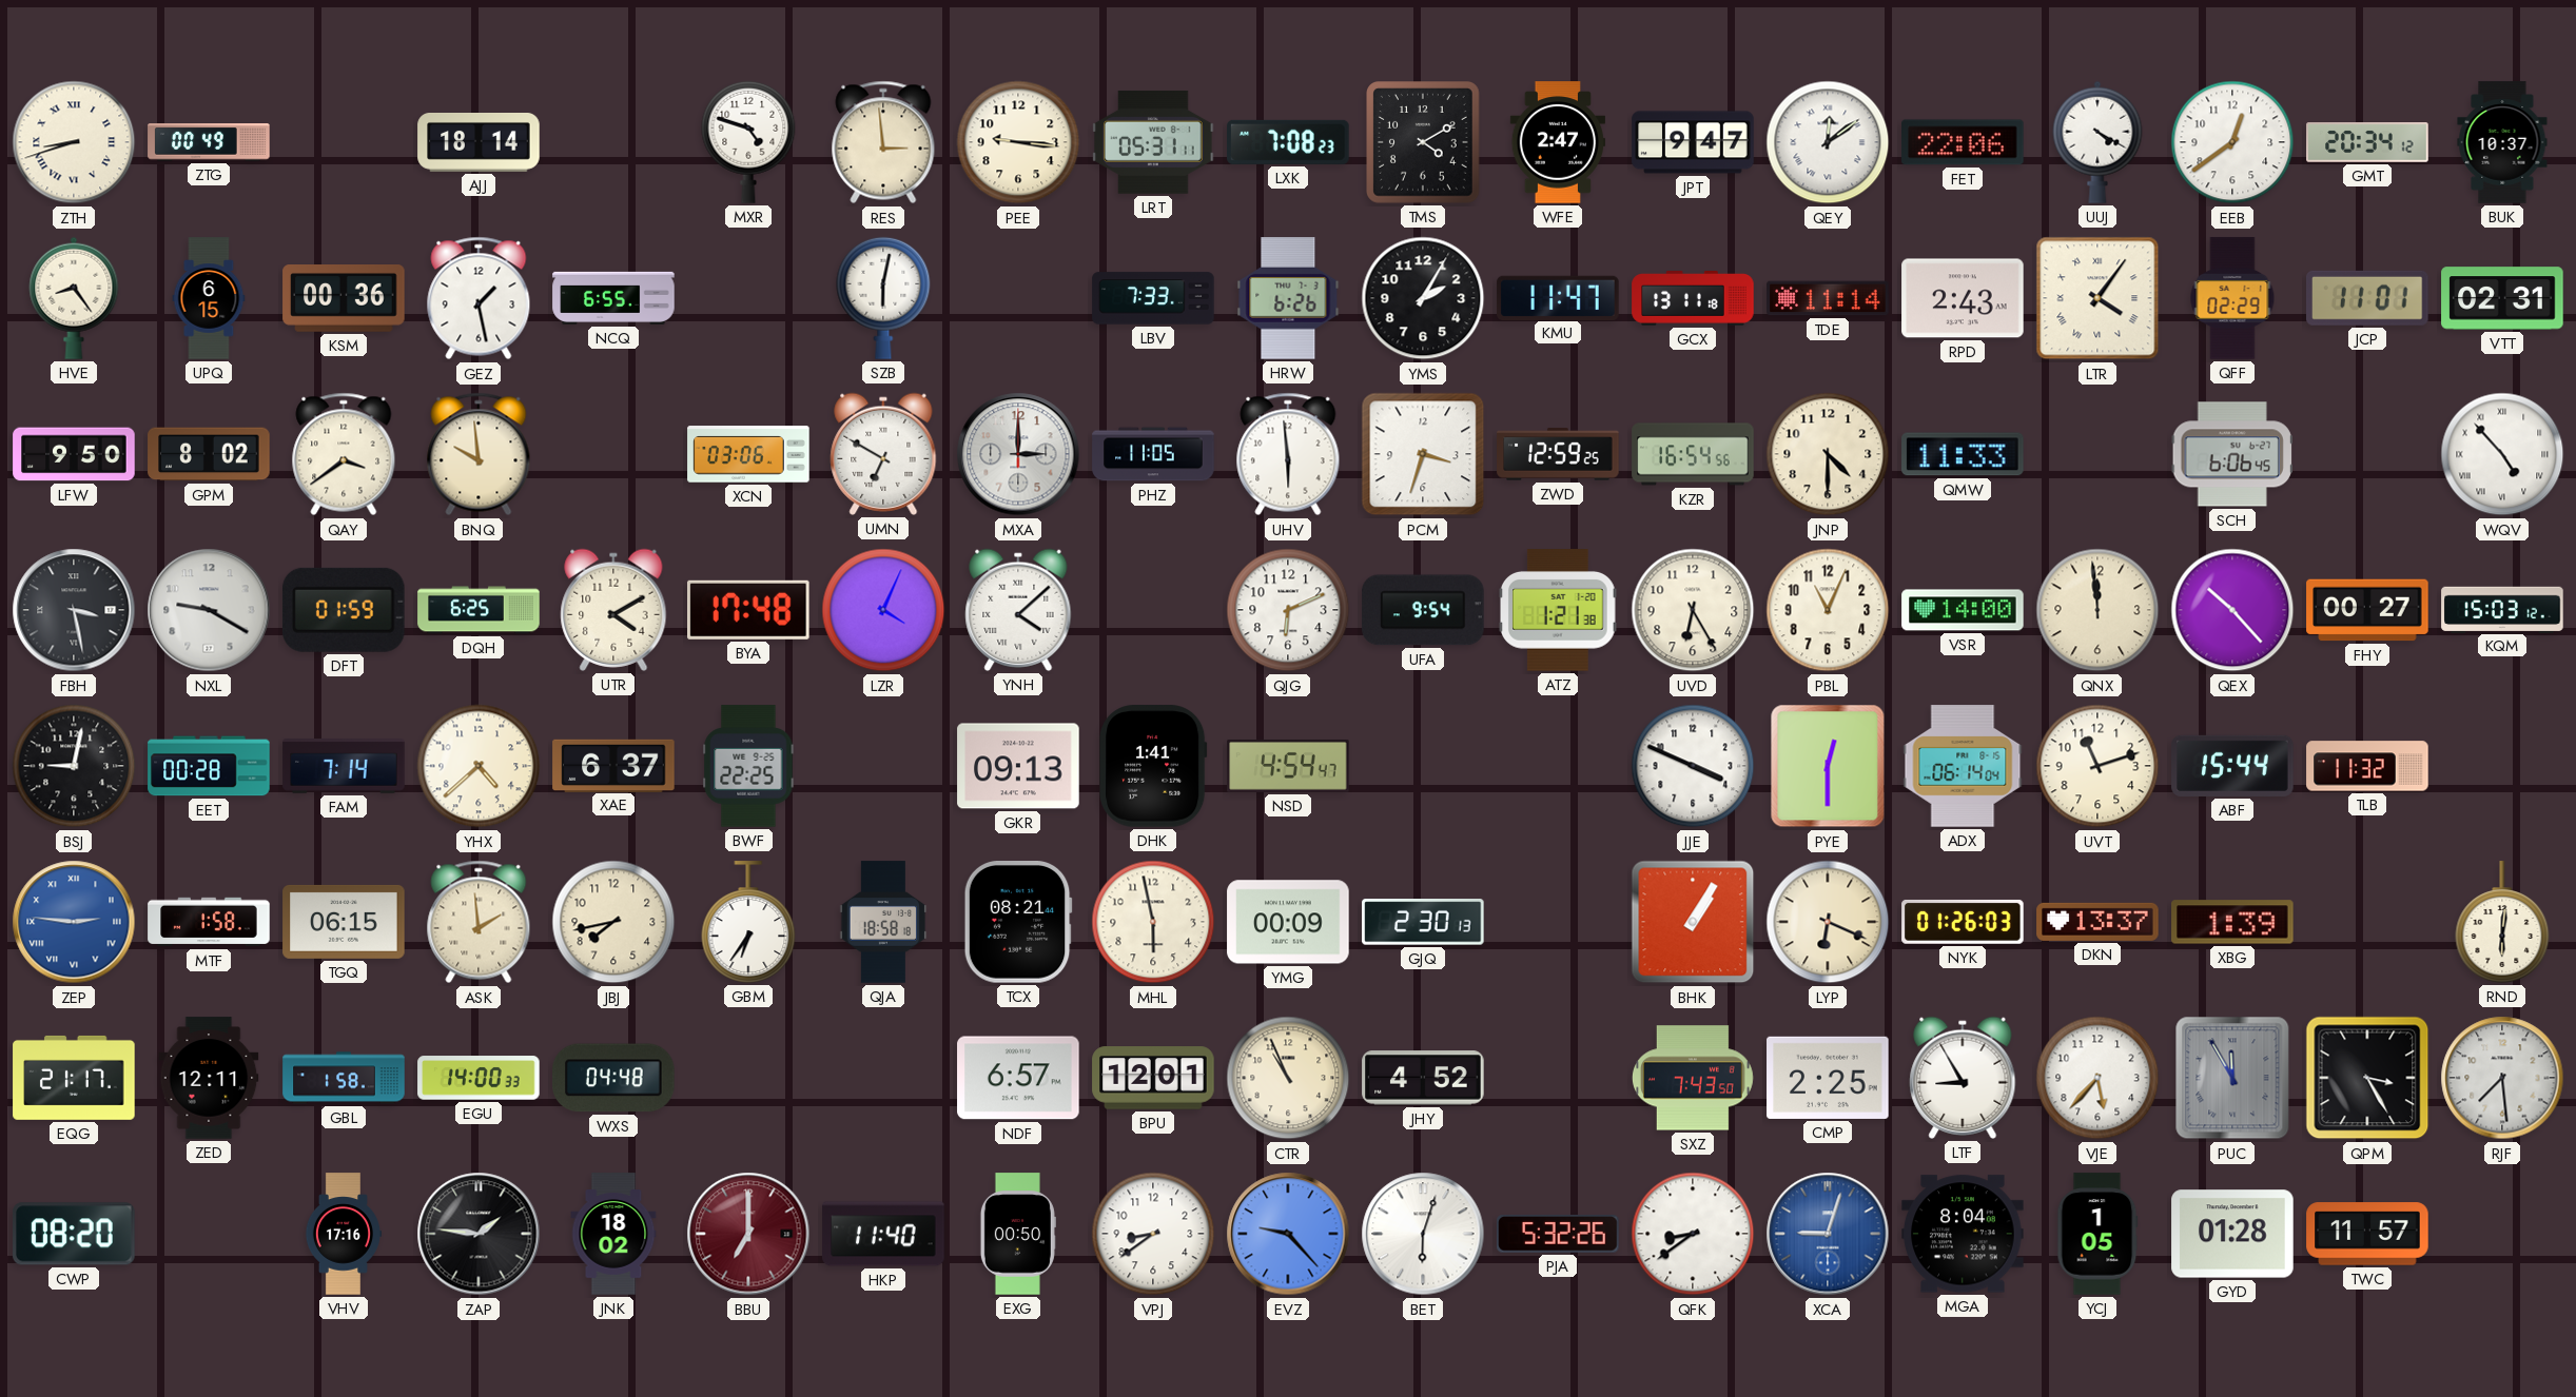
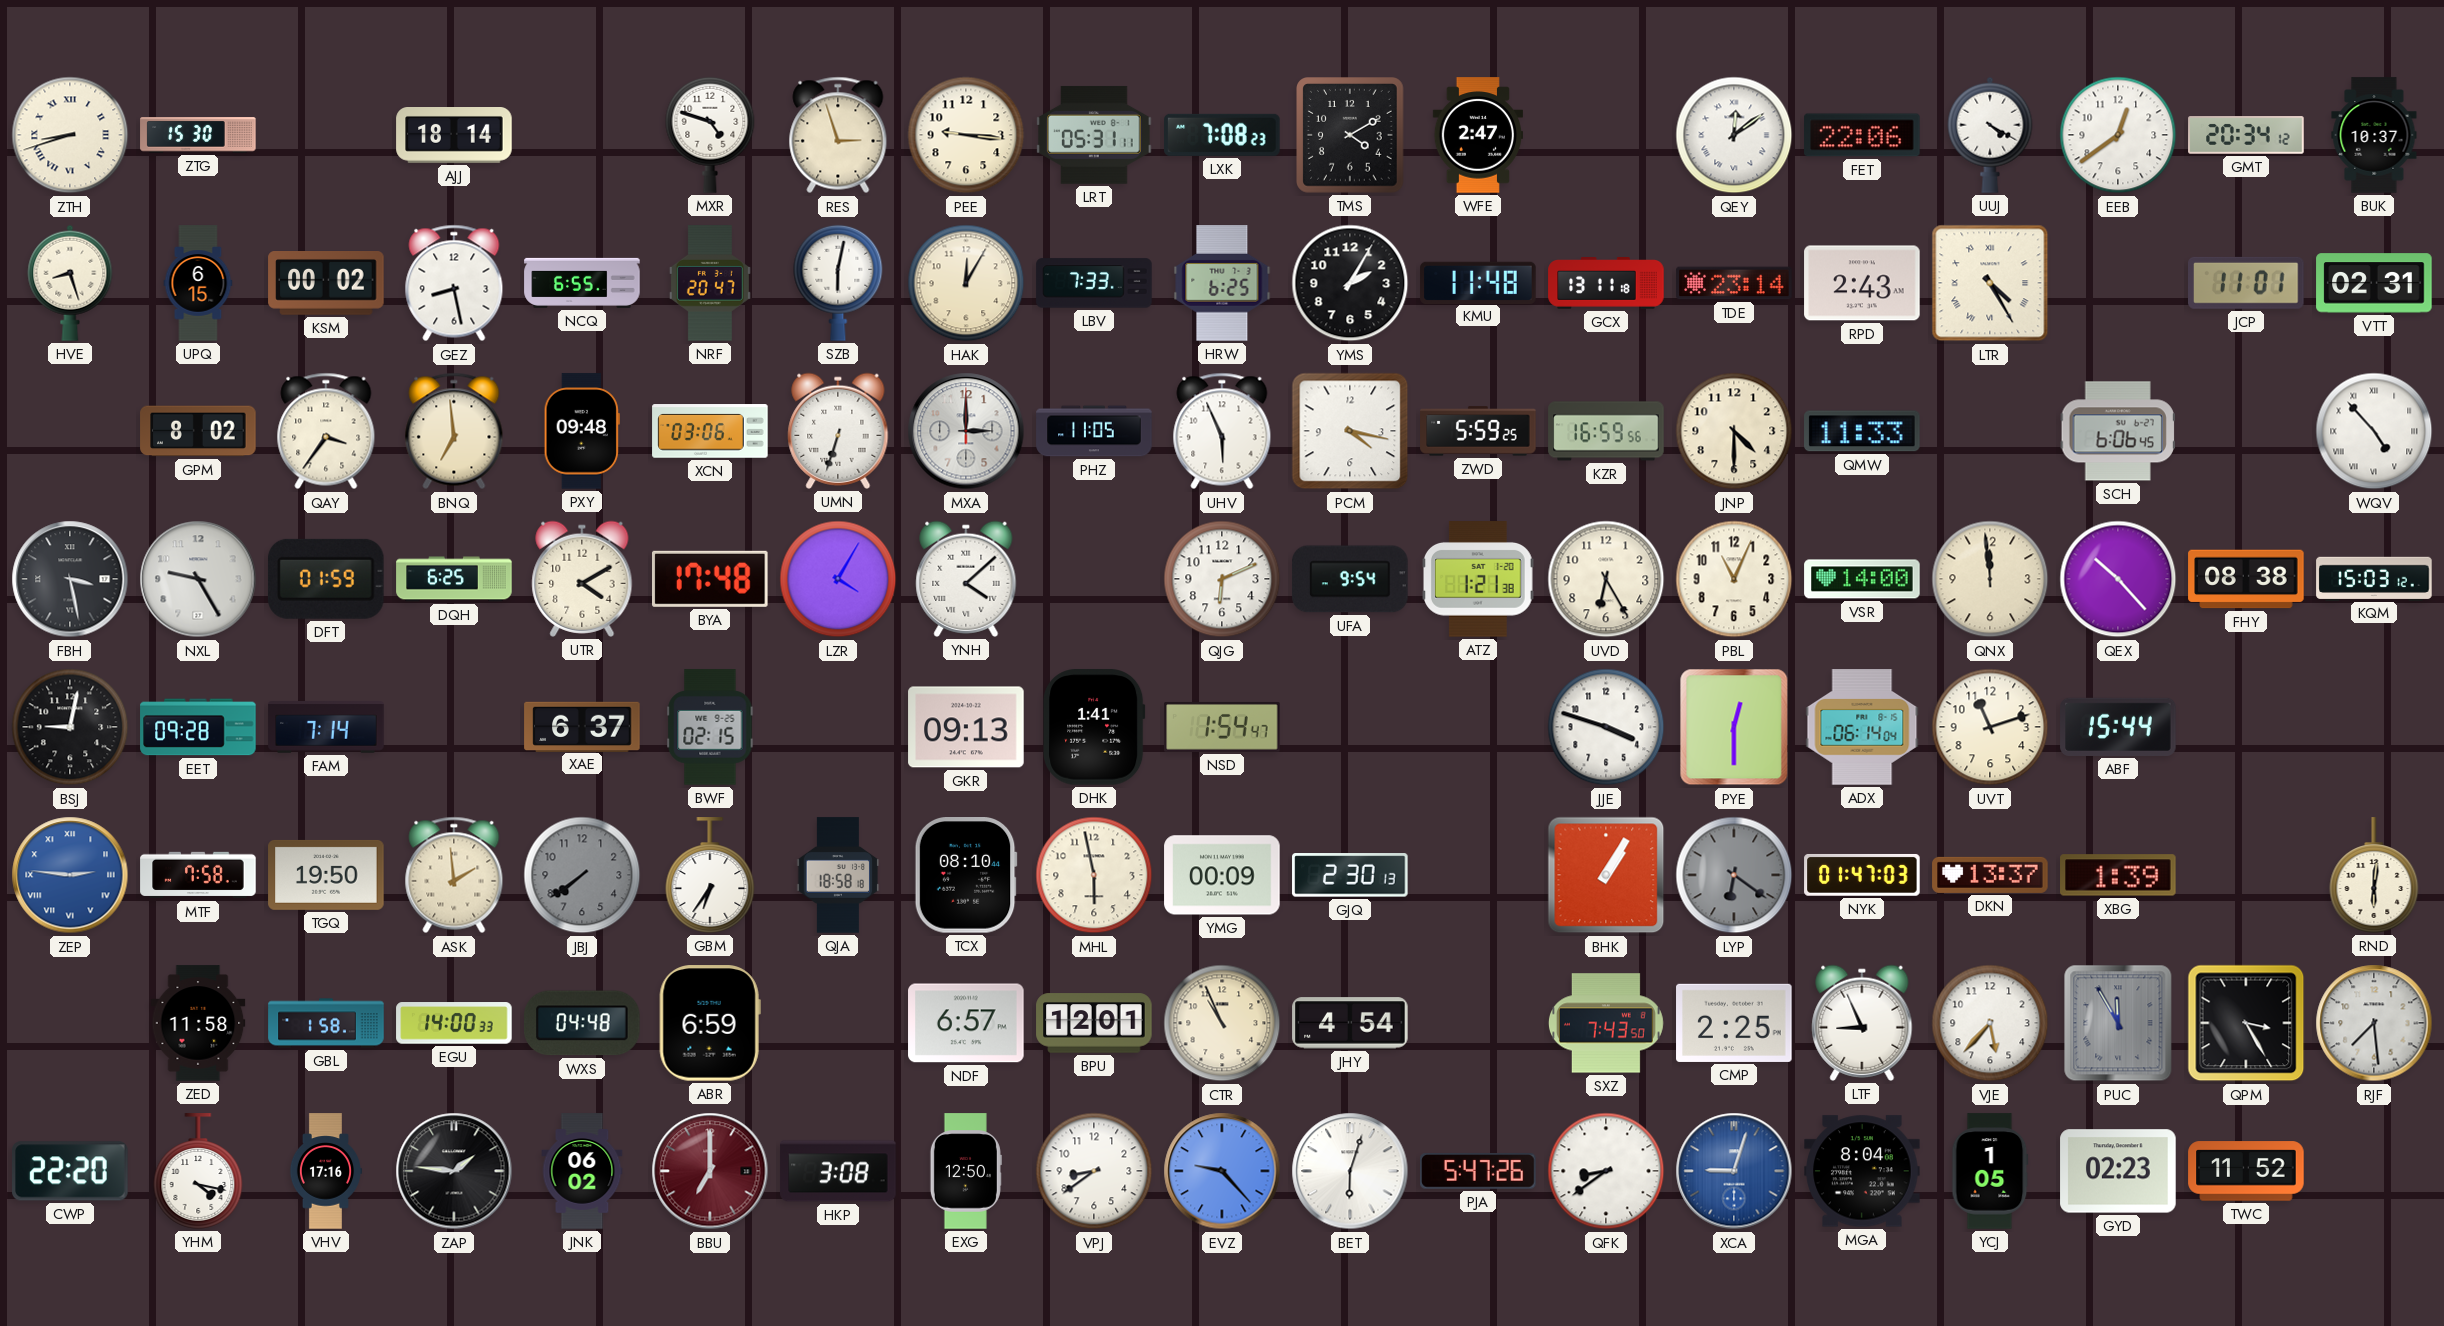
ZTG: 00:49 -> 15:30
RES: 2:59 -> 2:57
JPT: 9:47 -> none
HVE: 8:24 -> 8:27
KSM: 00:36 -> 00:02
GEZ: 1:28 -> 8:28
NRF: none -> 20:47
HAK: none -> 12:05
HRW: 6:26 -> 6:25
KMU: 11:47 -> 11:48
TDE: 11:14 -> 23:14
LTR: 4:06 -> 4:25
QFF: 02:29 -> none
LFW: 9:50 -> none
QAY: 3:39 -> 3:36
BNQ: 9:59 -> 6:59
PXY: none -> 09:48
UMN: 6:50 -> 6:33
UHV: 5:59 -> 5:56
PCM: 3:33 -> 4:17
ZWD: 12:59 -> 5:59
KZR: 16:54 -> 16:59
NXL: 9:20 -> 9:25
LZR: 4:04 -> 4:05
FHY: 00:27 -> 08:38
EET: 00:28 -> 09:28
YHX: 4:38 -> none
BWF: 22:25 -> 02:15
NSD: 4:54 -> 1:54
JJE: 3:49 -> 3:48
TLB: 11:32 -> none
MTF: 1:58 -> 7:58
TGQ: 06:15 -> 19:50
JBJ: 7:43 -> 7:39
JBJ dial: cream -> grey
TCX: 08:21 -> 08:10
LYP: 6:19 -> 6:21
LYP dial: cream -> grey
NYK: 01:26 -> 01:47
EQG: 21:17 -> none
ZED: 12:11 -> 11:58
ABR: none -> 6:59
JHY: 4:52 -> 4:54
LTF: 8:55 -> 8:56
CWP: 08:20 -> 22:20
YHM: none -> 4:17
JNK: 18:02 -> 06:02
HKP: 11:40 -> 3:08
EXG: 00:50 -> 12:50
PJA: 5:32 -> 5:47
GYD: 01:28 -> 02:23
TWC: 11:57 -> 11:52
